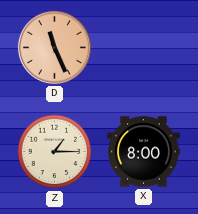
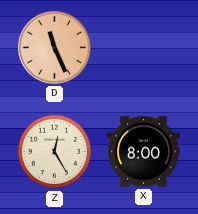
Z: 1:15 -> 12:25
